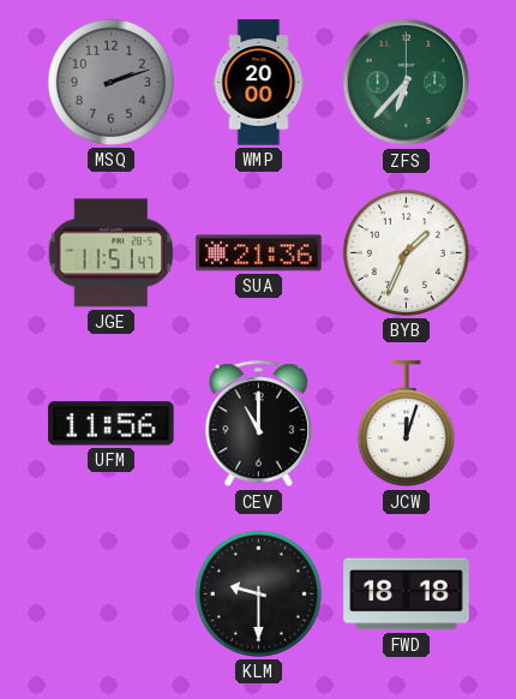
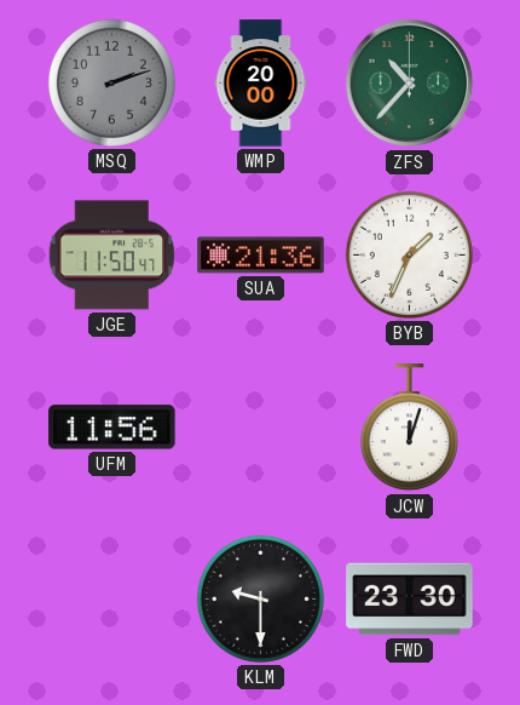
ZFS: 6:37 -> 10:37
JGE: 11:51 -> 11:50
CEV: 11:00 -> none
FWD: 18:18 -> 23:30
